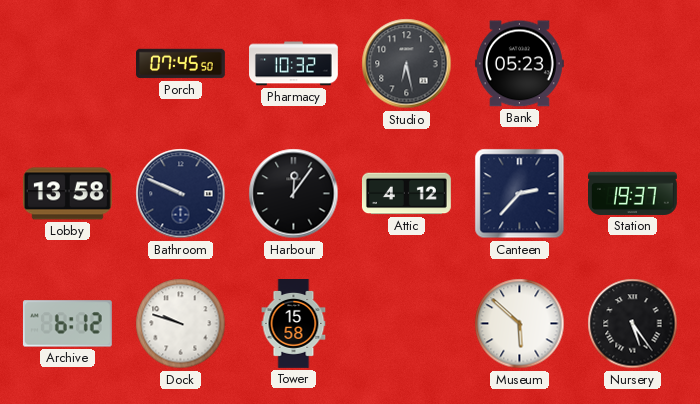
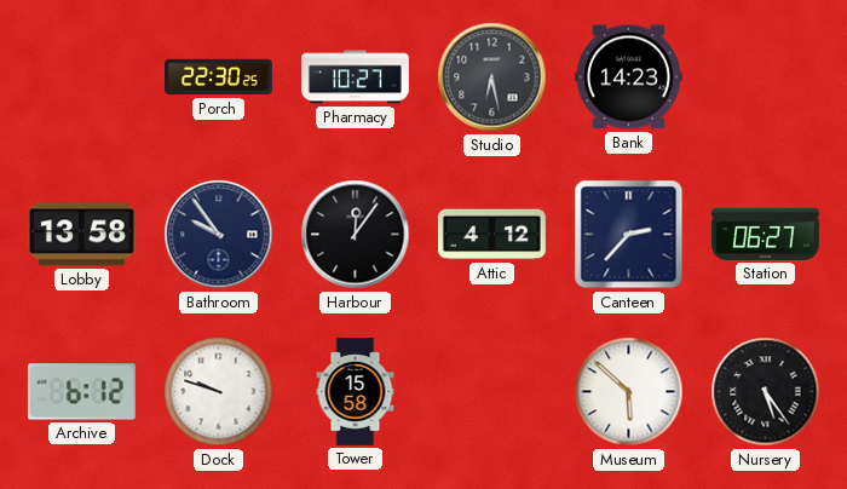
Porch: 07:45 -> 22:30
Pharmacy: 10:32 -> 10:27
Bank: 05:23 -> 14:23
Bathroom: 9:49 -> 9:54
Station: 19:37 -> 06:27
